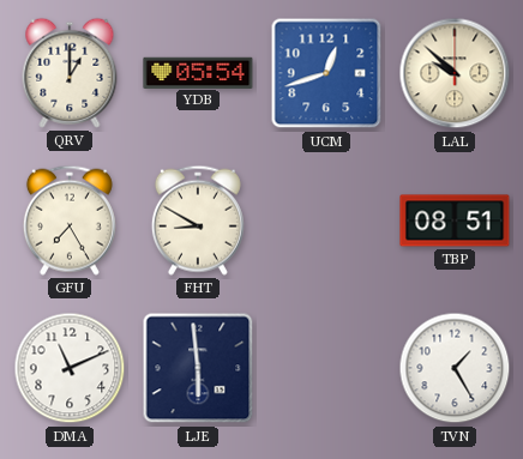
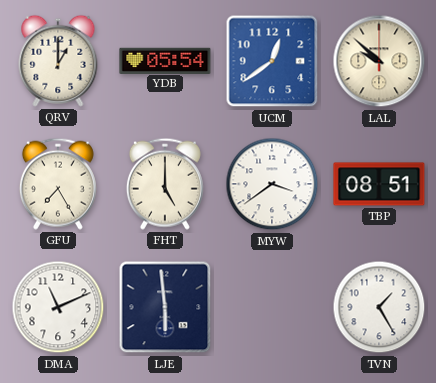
UCM: 12:42 -> 12:39
FHT: 8:50 -> 5:00
MYW: none -> 3:39
